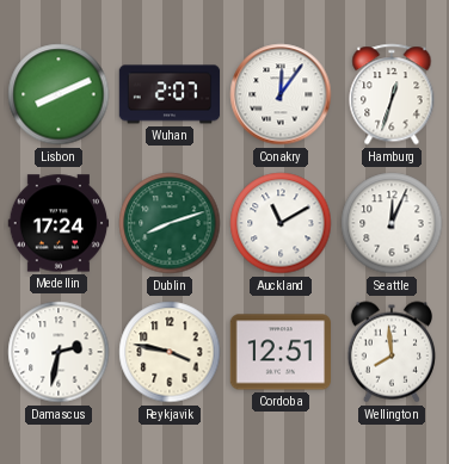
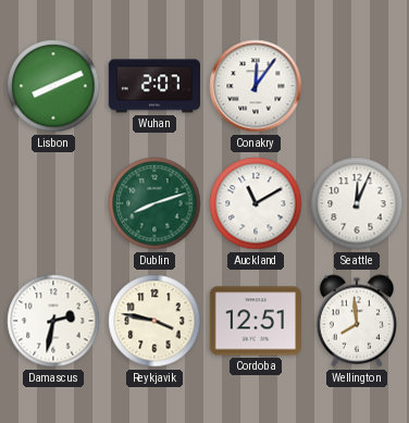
Hamburg: 12:33 -> none
Medellin: 17:24 -> none
